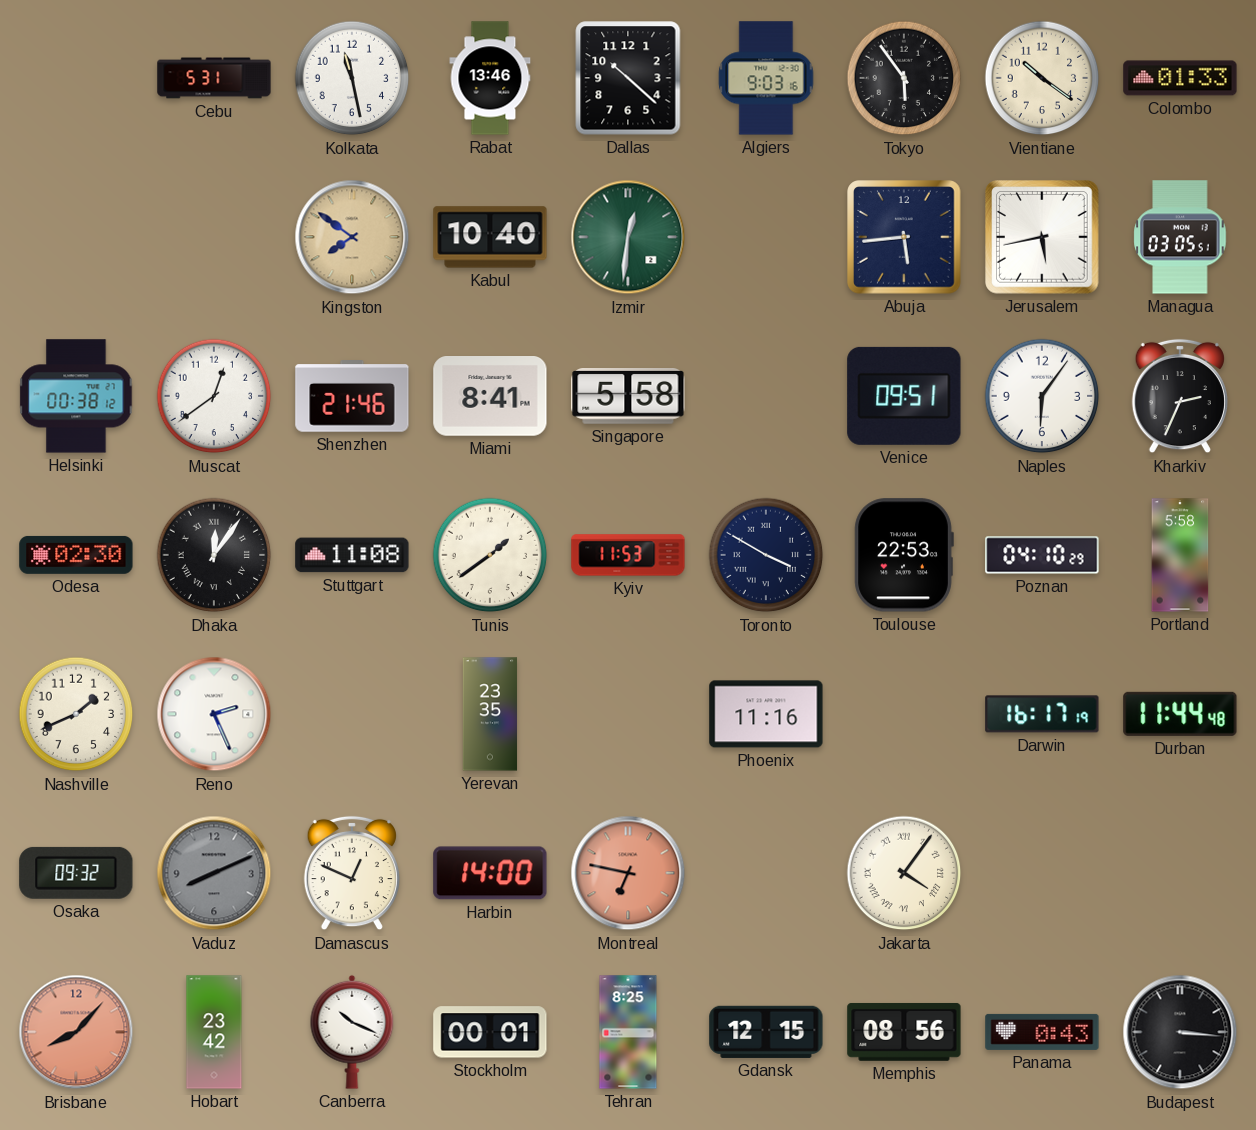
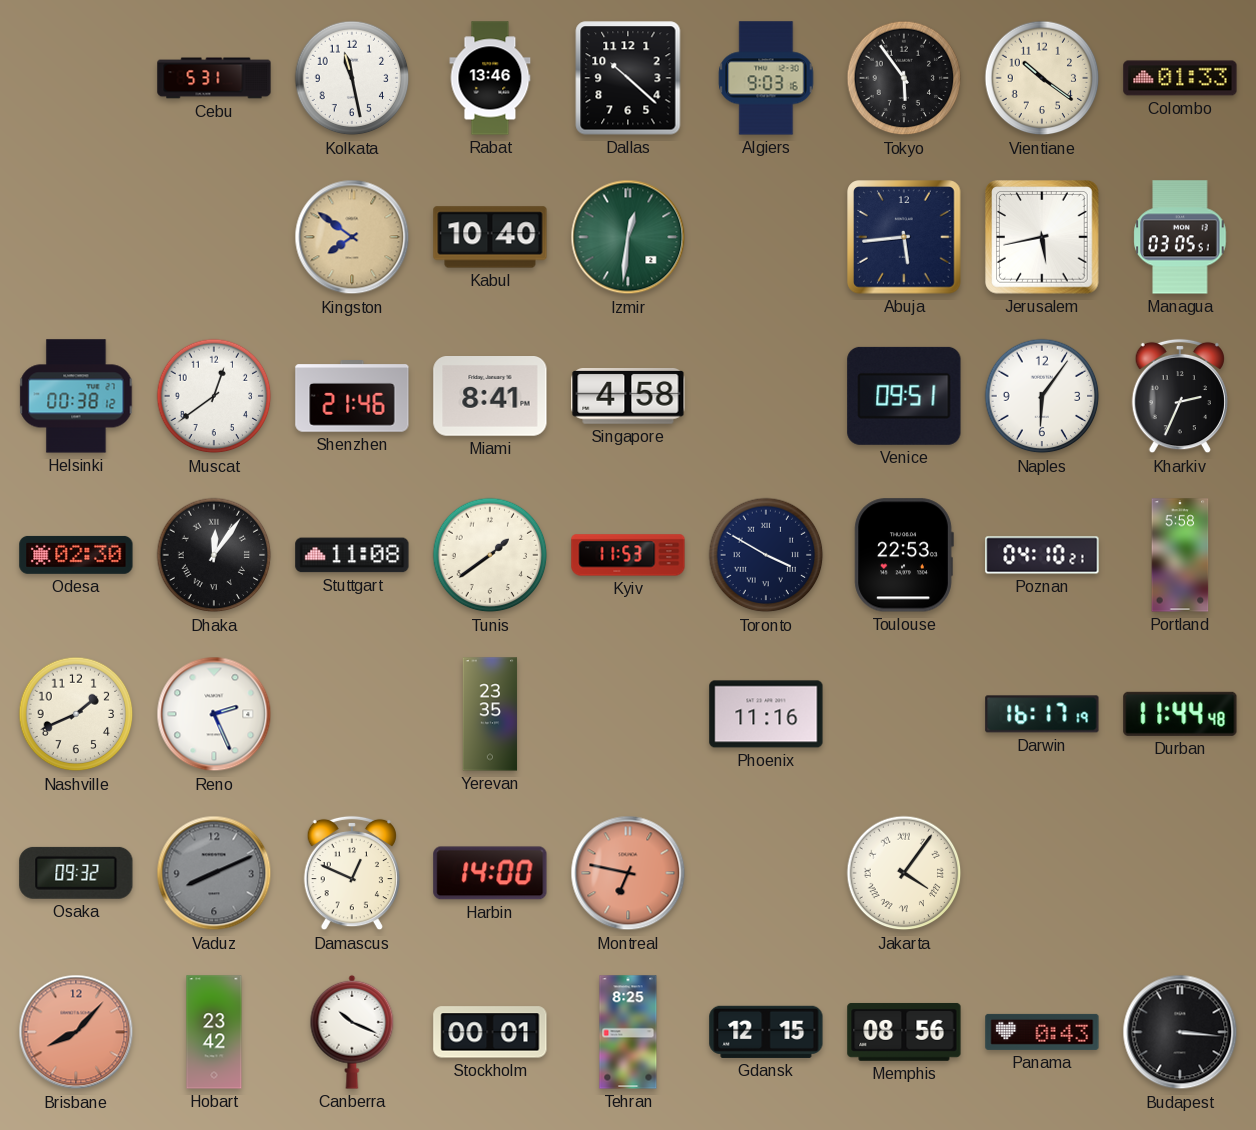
Singapore: 5:58 -> 4:58
Poznan: 04:10:29 -> 04:10:21
